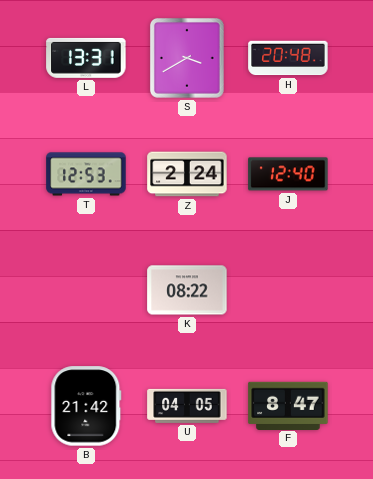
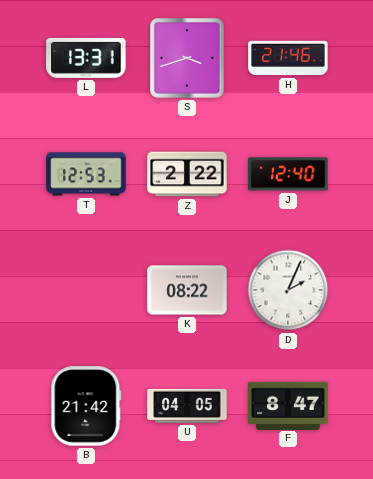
S: 3:40 -> 3:42
H: 20:48 -> 21:46
Z: 2:24 -> 2:22
D: none -> 2:04
